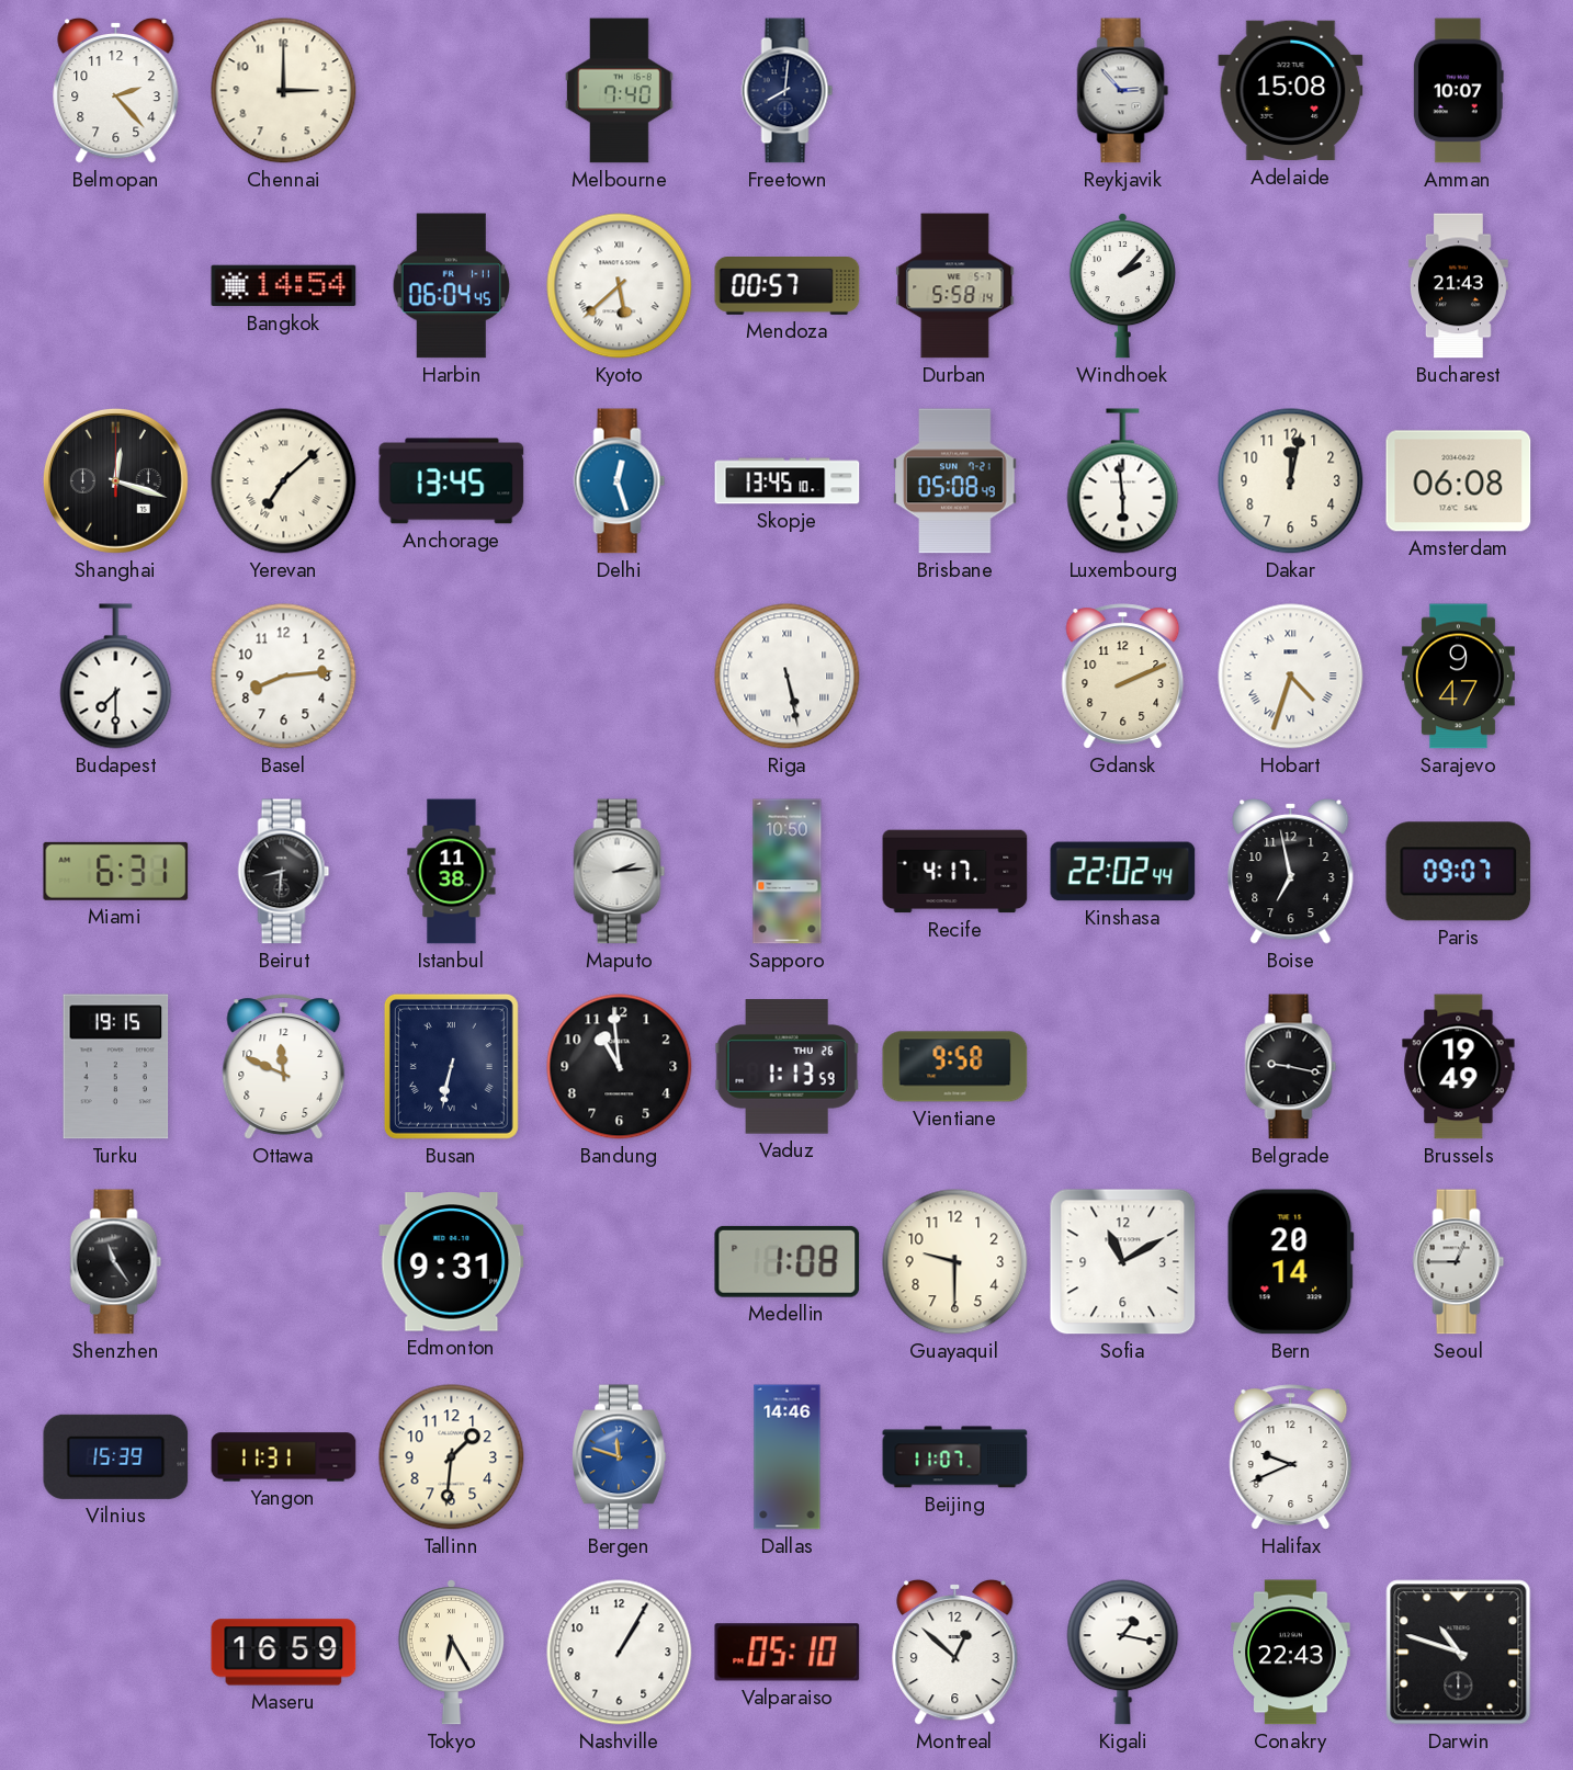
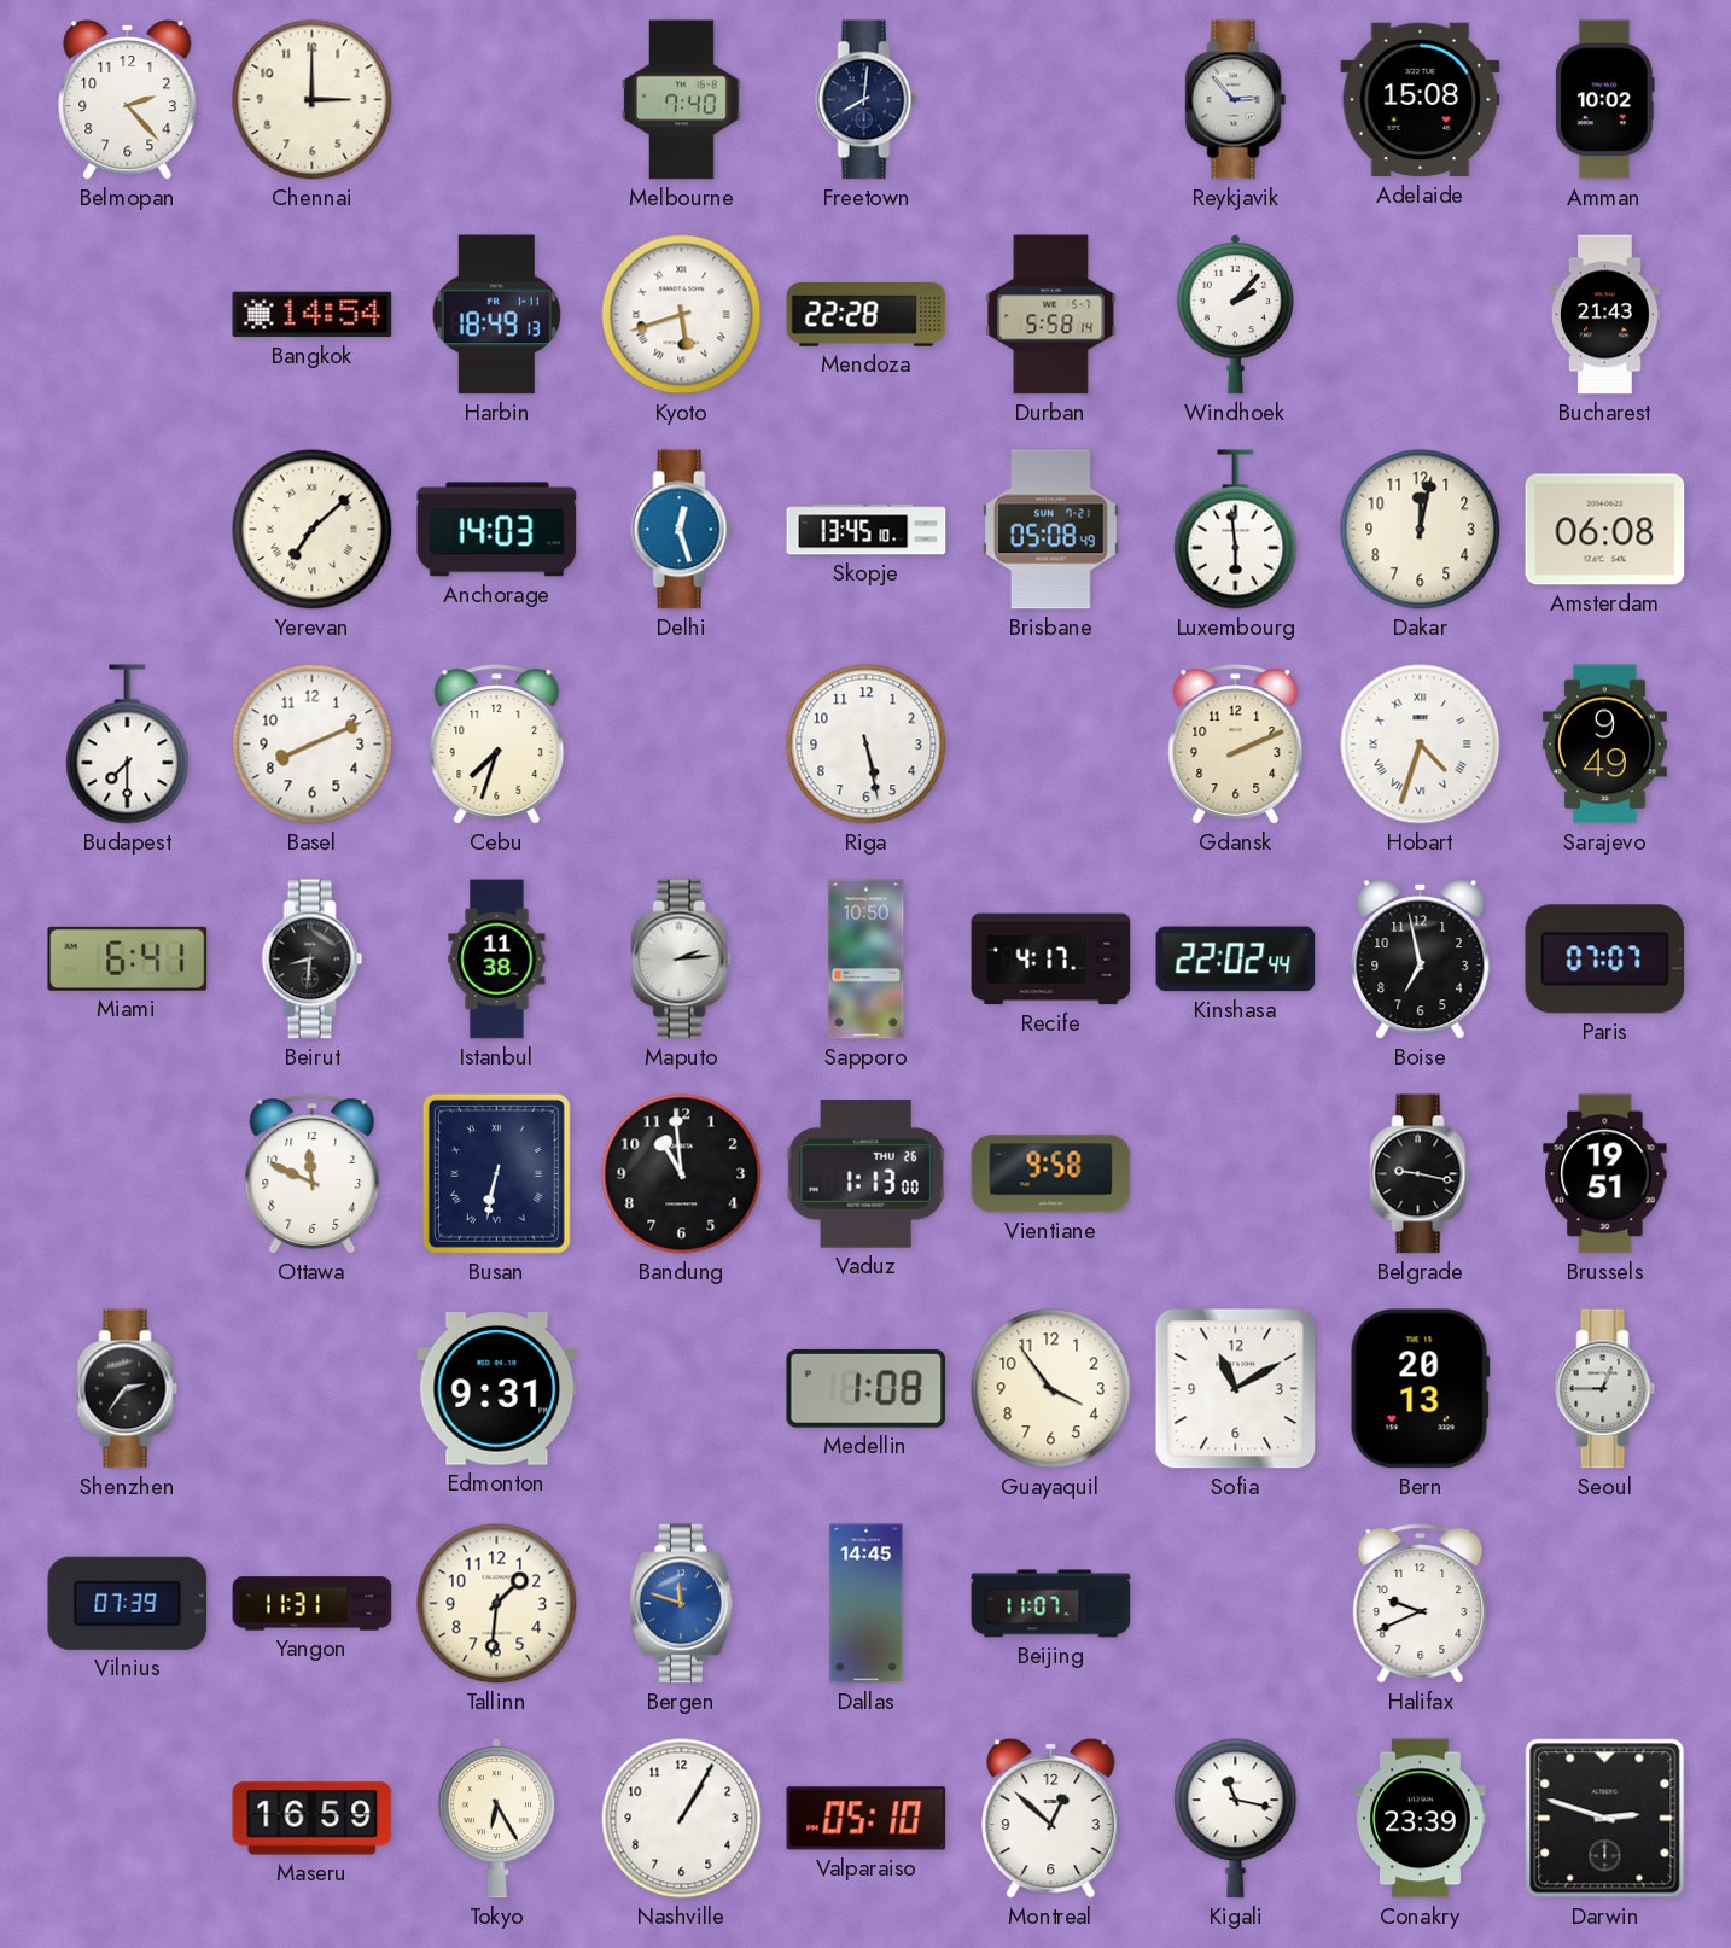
Amman: 10:07 -> 10:02
Harbin: 06:04 -> 18:49
Kyoto: 5:38 -> 5:42
Mendoza: 00:57 -> 22:28
Shanghai: 12:18 -> none
Anchorage: 13:45 -> 14:03
Basel: 8:14 -> 8:11
Cebu: none -> 7:33
Riga numerals: Roman -> Arabic
Sarajevo: 9:47 -> 9:49
Miami: 6:31 -> 6:41
Paris: 09:07 -> 07:07
Turku: 19:15 -> none
Vaduz: 1:13:59 -> 1:13:00
Brussels: 19:49 -> 19:51
Shenzhen: 11:24 -> 2:36
Guayaquil: 9:30 -> 3:54
Bern: 20:14 -> 20:13
Vilnius: 15:39 -> 07:39
Dallas: 14:46 -> 14:45
Kigali: 1:17 -> 11:17
Conakry: 22:43 -> 23:39
Darwin: 10:48 -> 2:48
